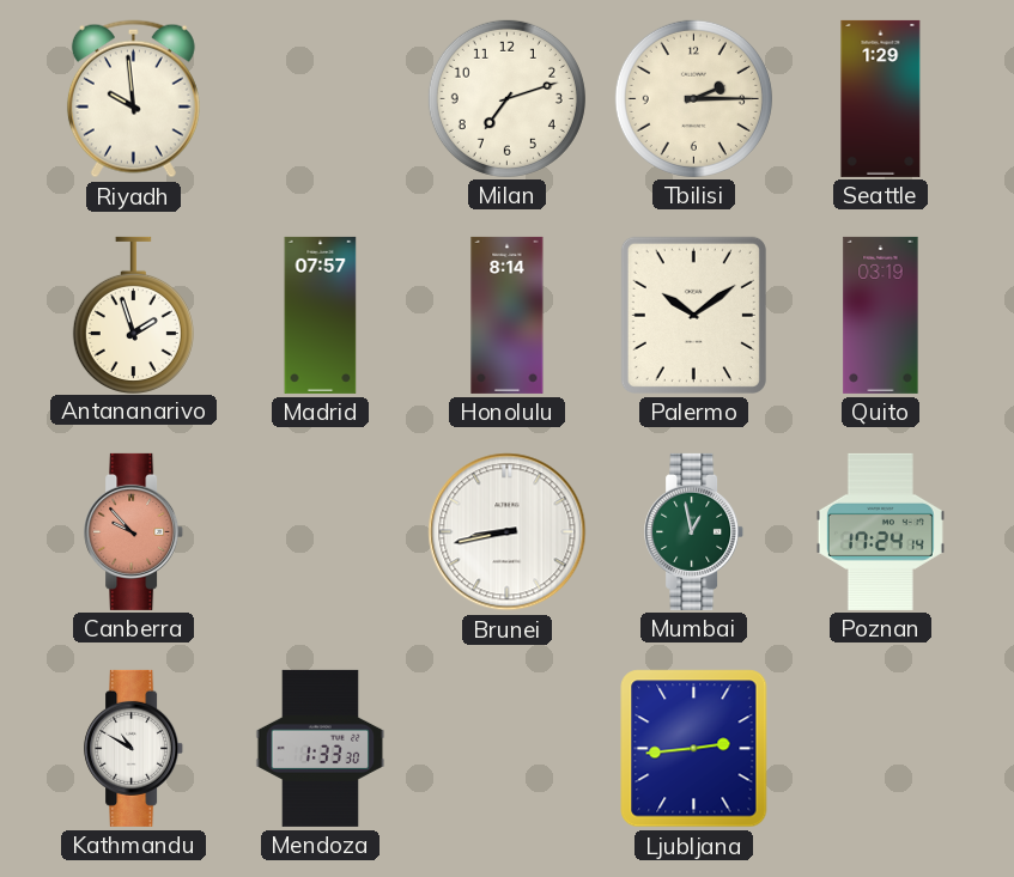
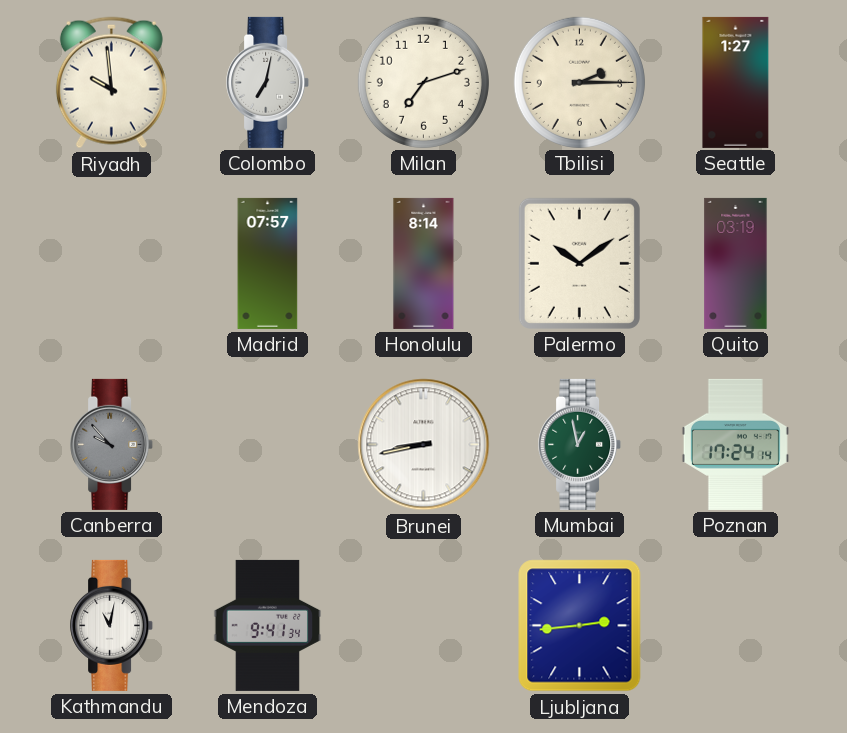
Colombo: none -> 7:02
Seattle: 1:29 -> 1:27
Antananarivo: 1:57 -> none
Canberra dial: salmon -> grey
Kathmandu: 10:50 -> 11:02
Mendoza: 1:33 -> 9:41
